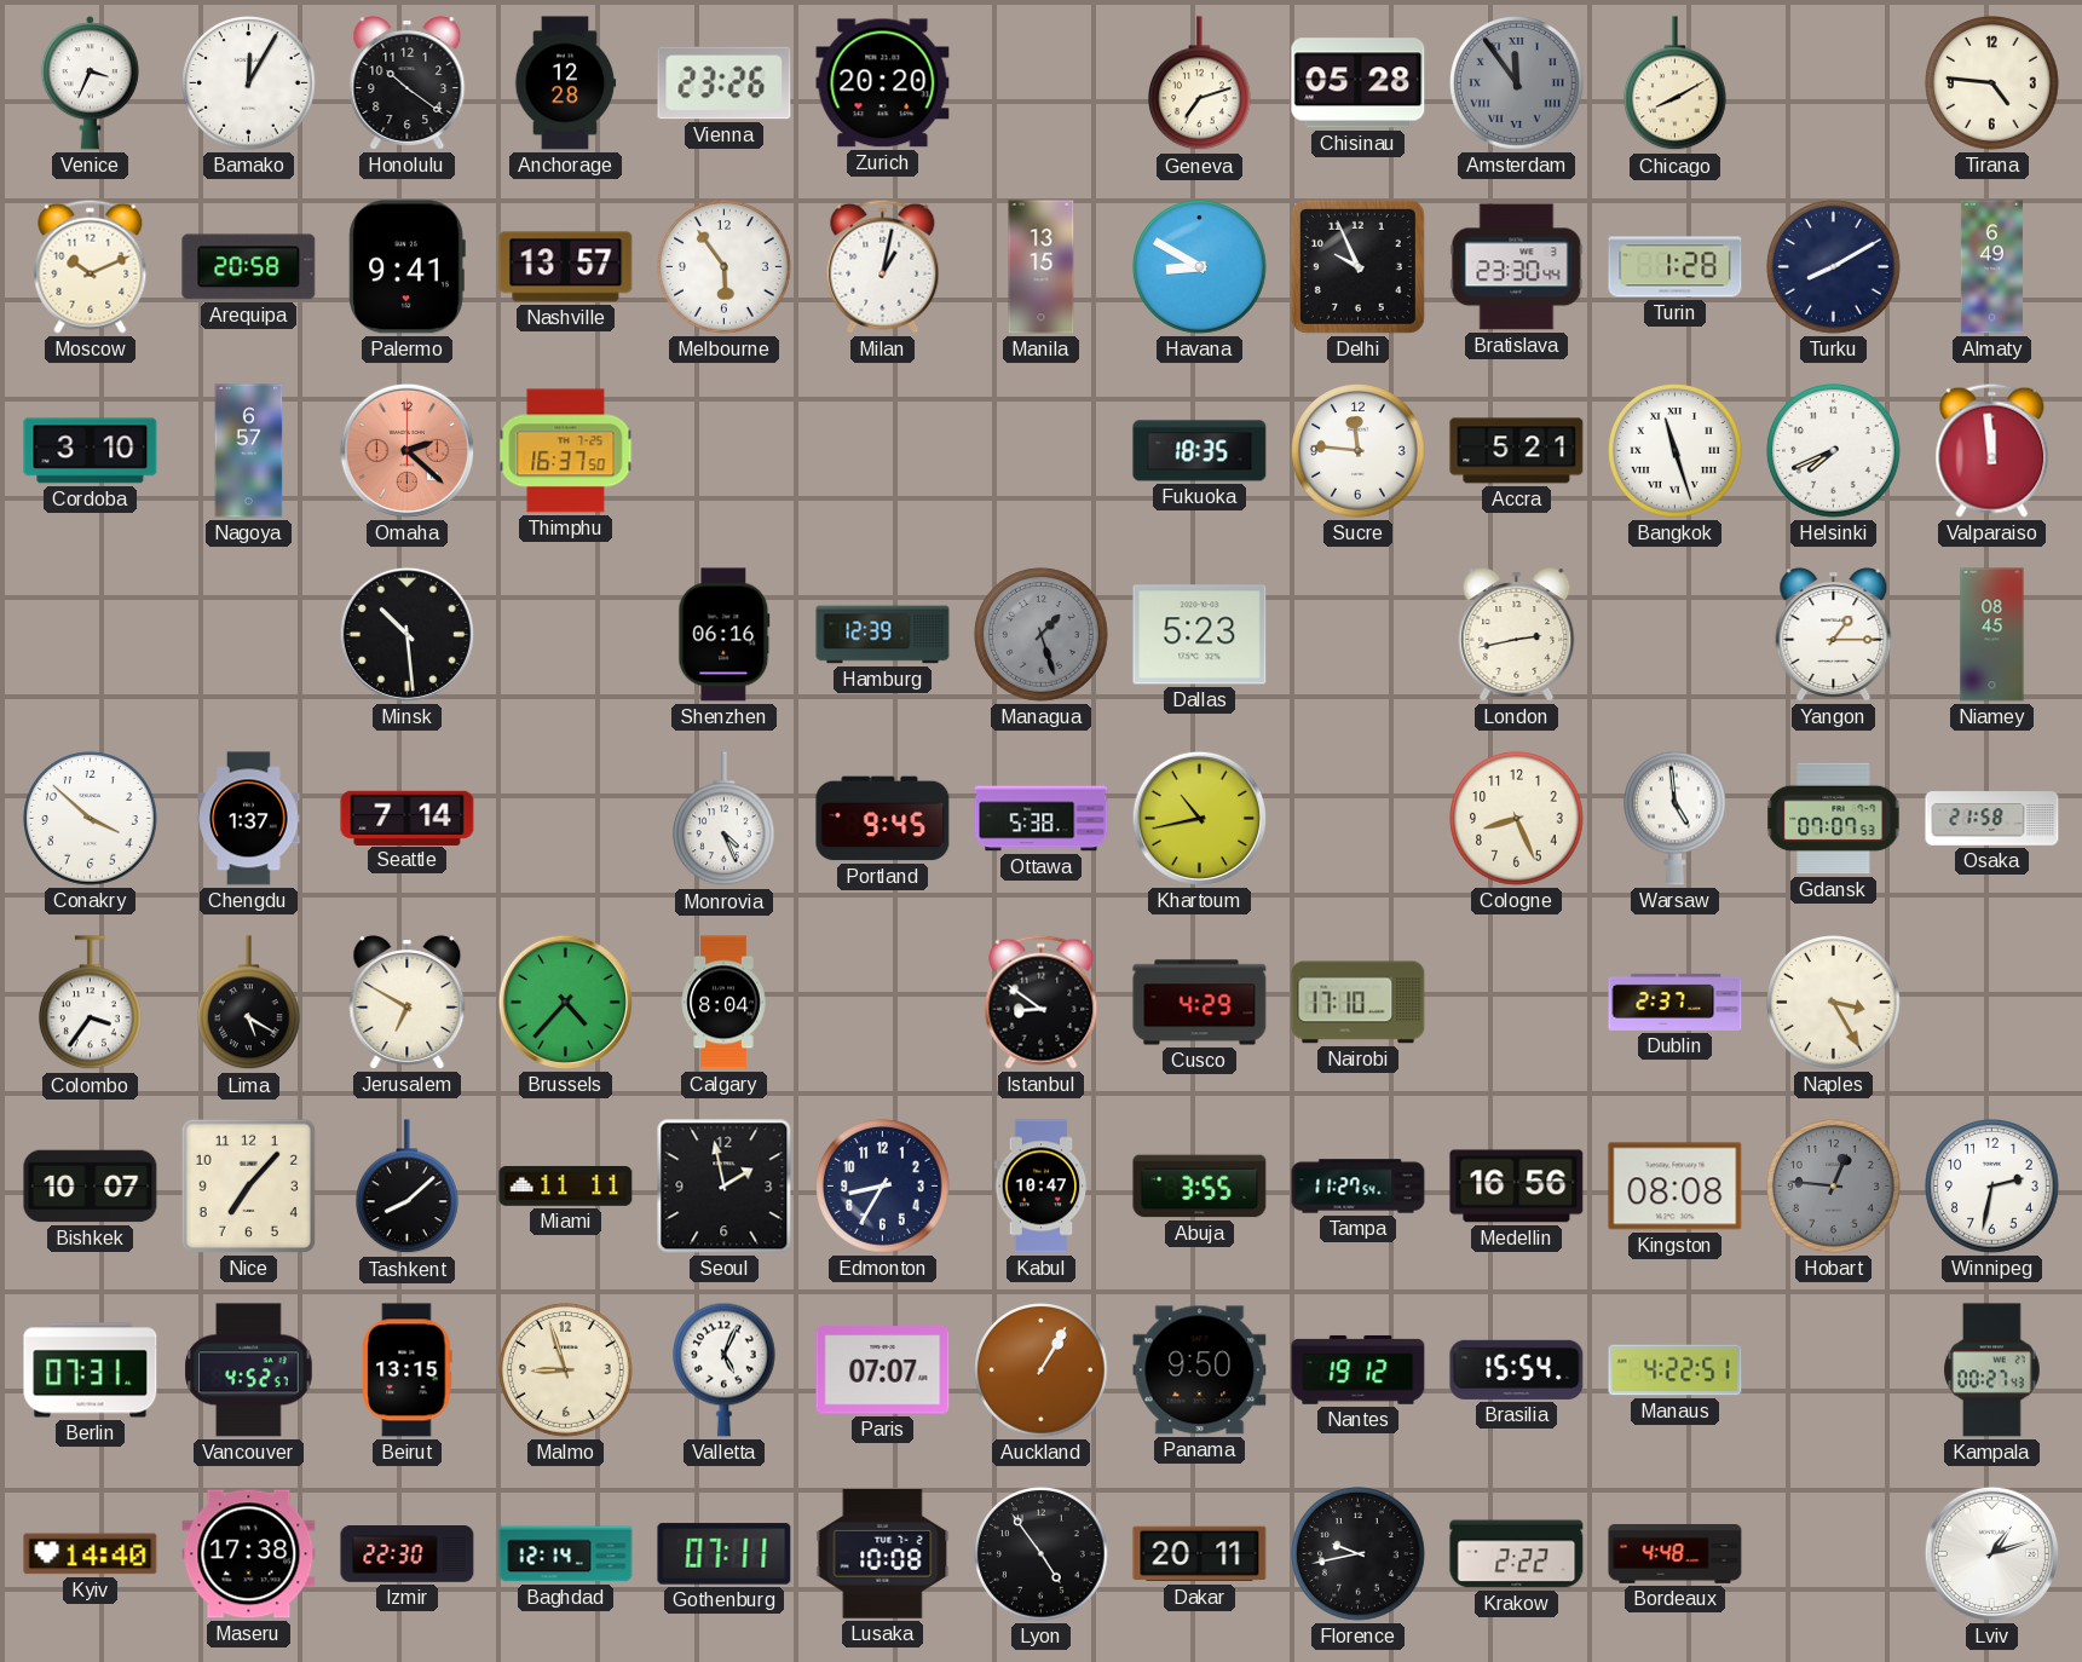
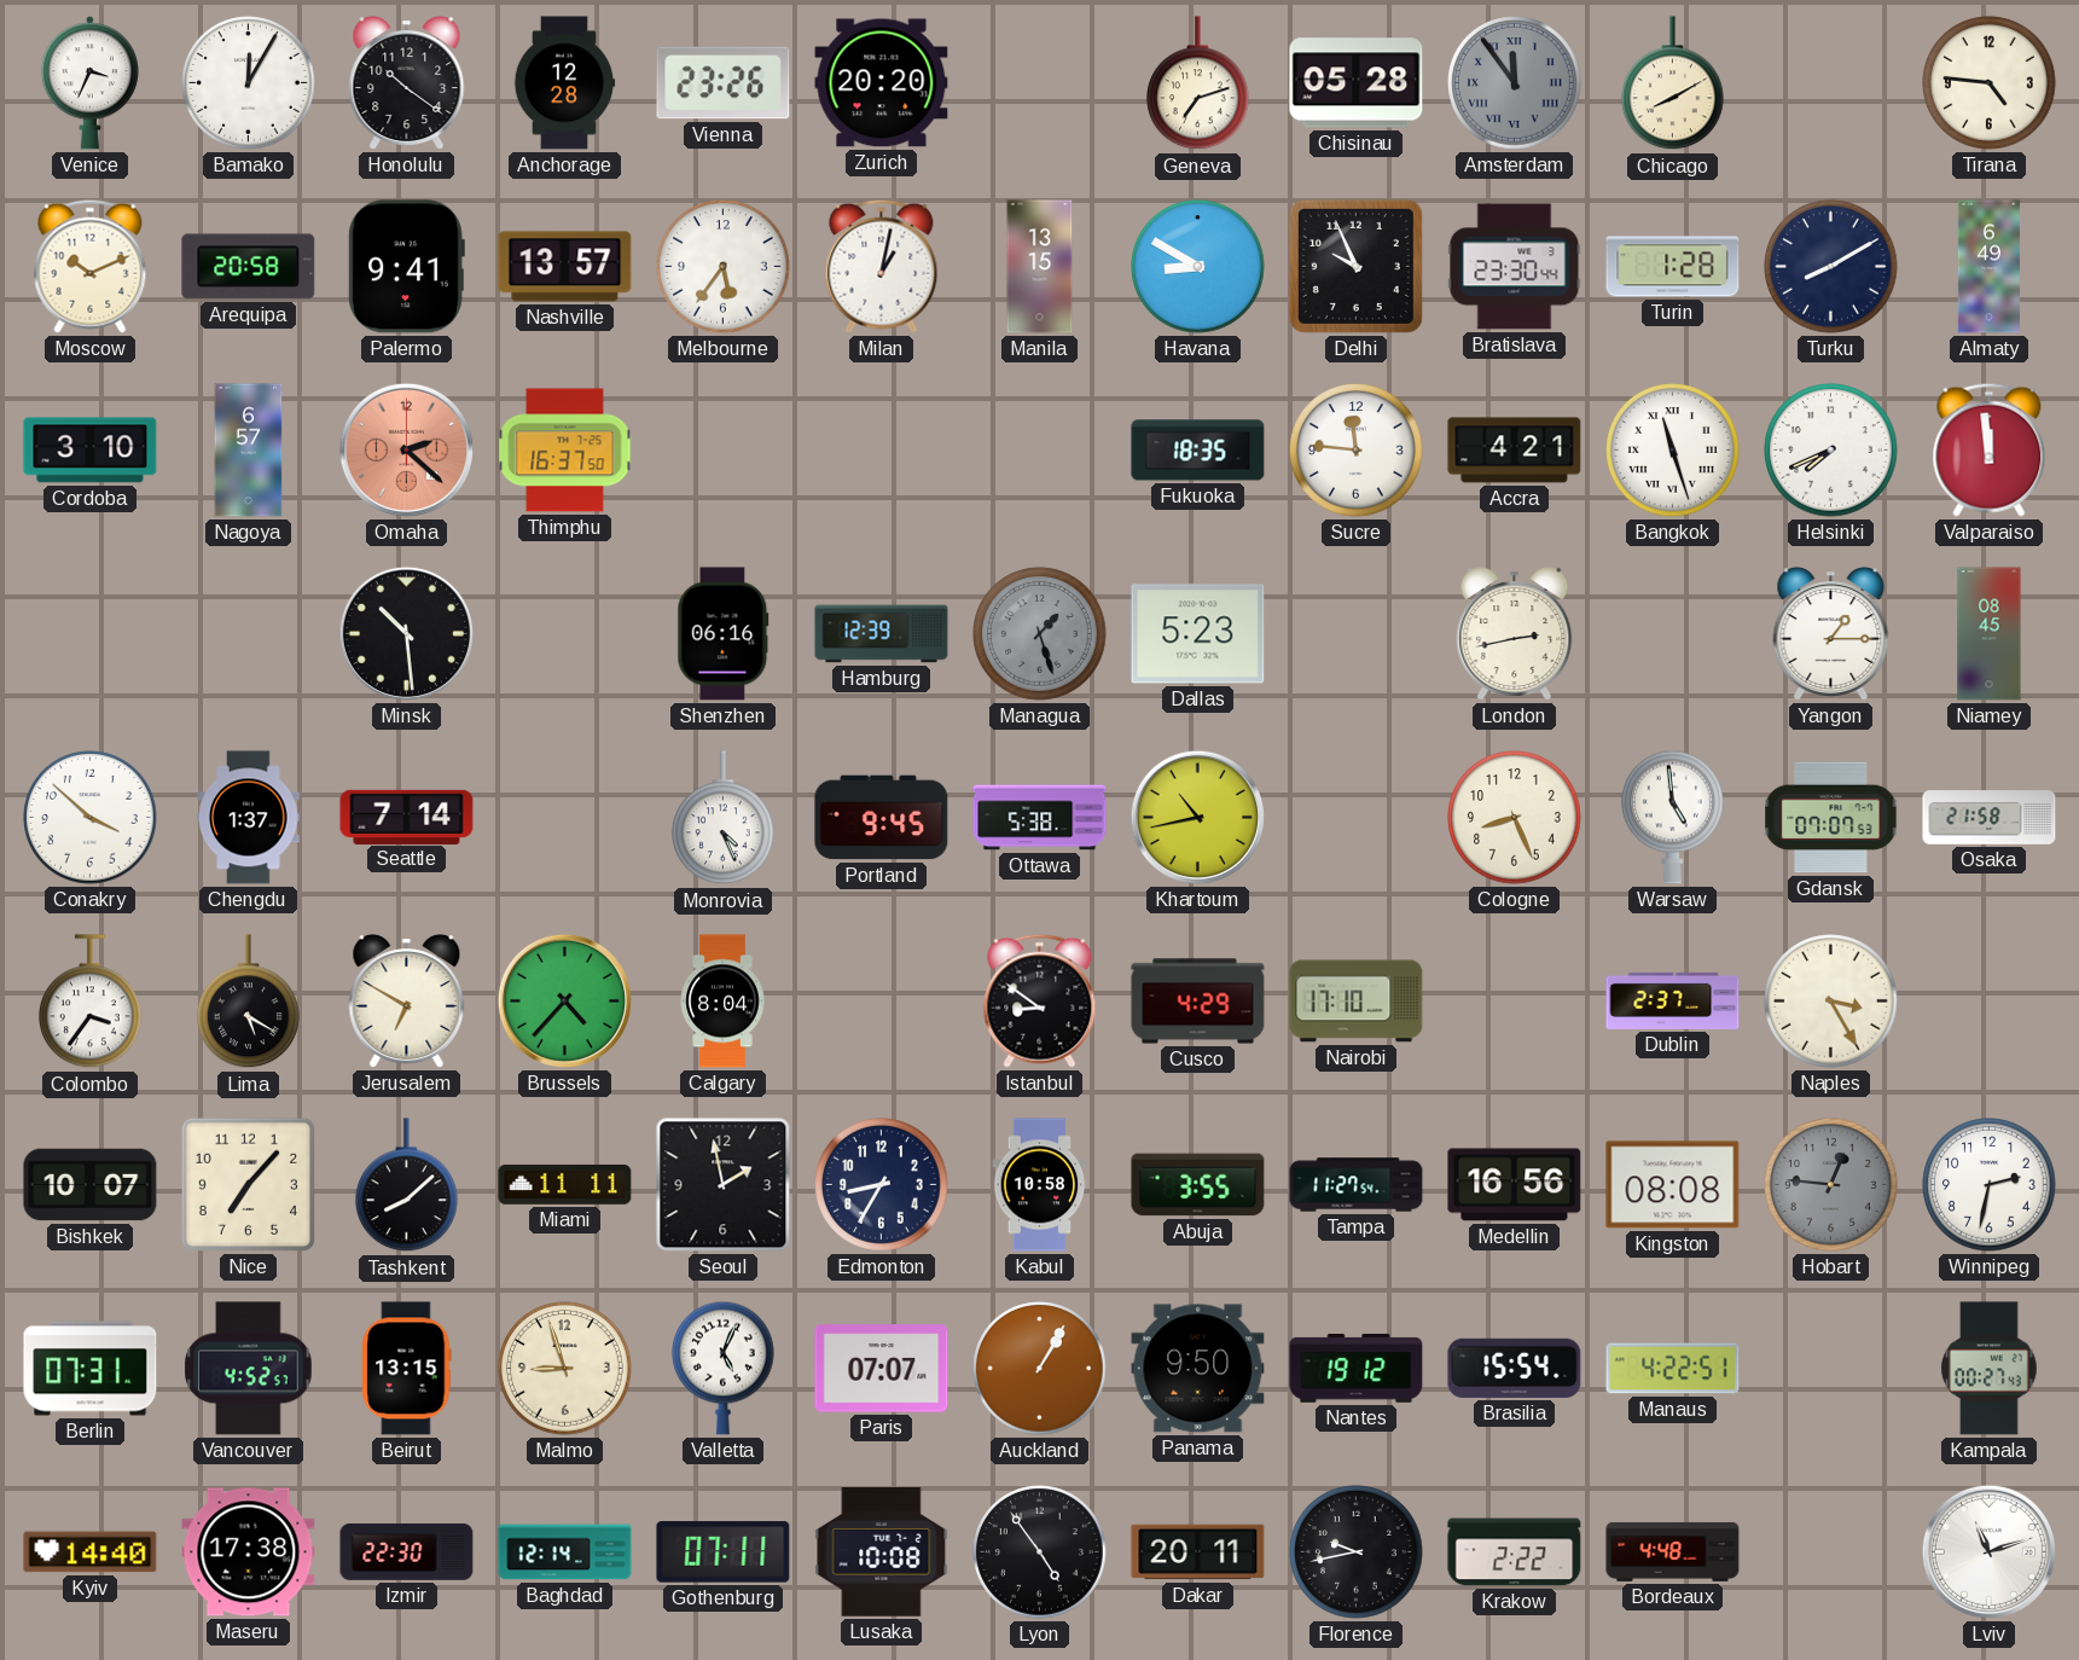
Melbourne: 5:54 -> 5:36
Accra: 5:21 -> 4:21
Kabul: 10:47 -> 10:58
Lviv: 1:12 -> 11:12
